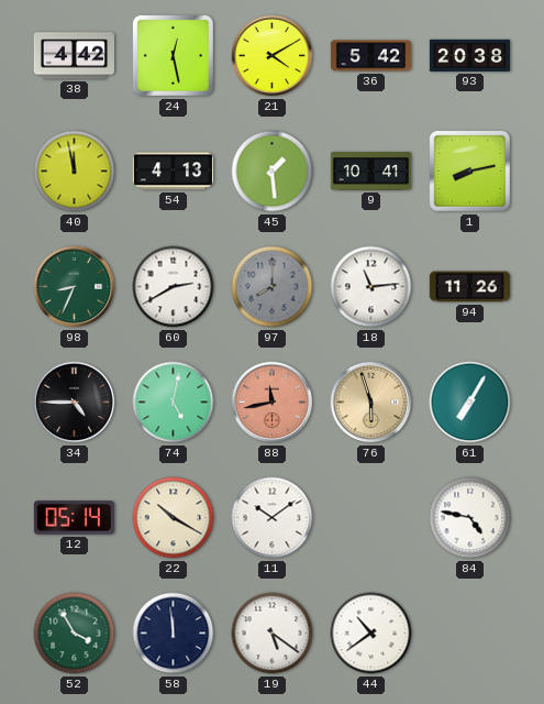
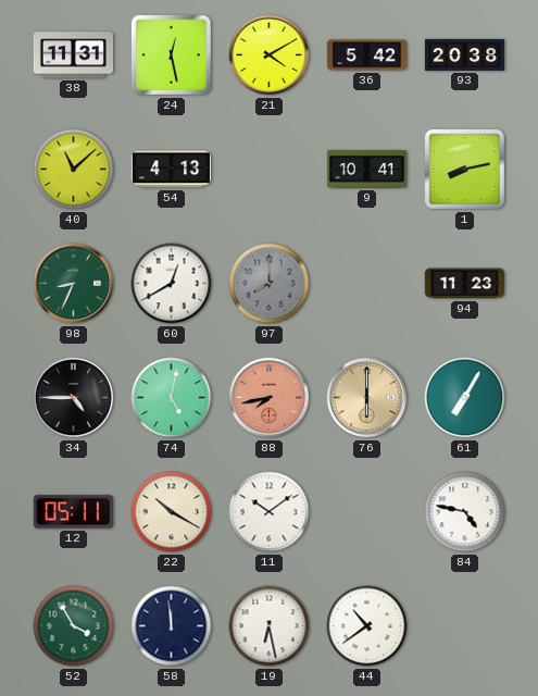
38: 4:42 -> 11:31
40: 11:58 -> 11:08
45: 1:29 -> none
60: 2:40 -> 12:40
18: 11:14 -> none
94: 11:26 -> 11:23
88: 11:43 -> 7:43
76: 5:57 -> 6:00
12: 05:14 -> 05:11
19: 5:21 -> 6:28
